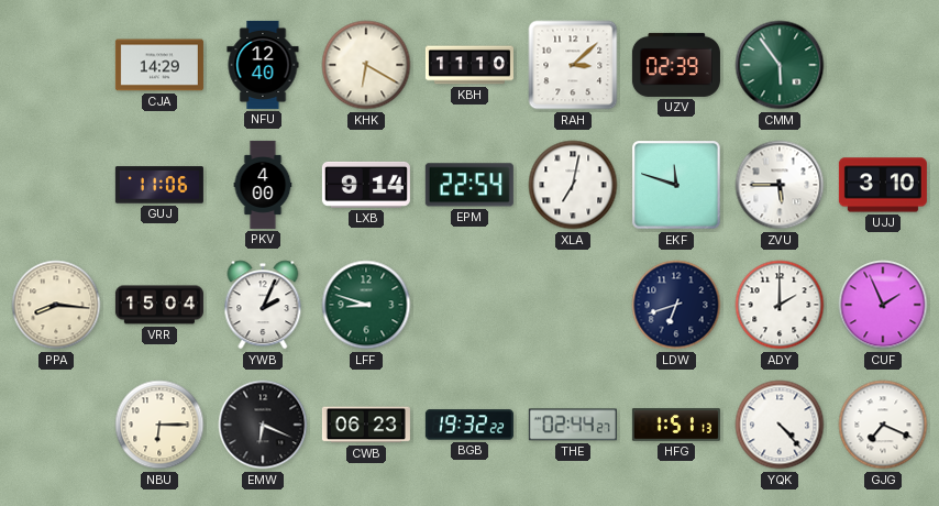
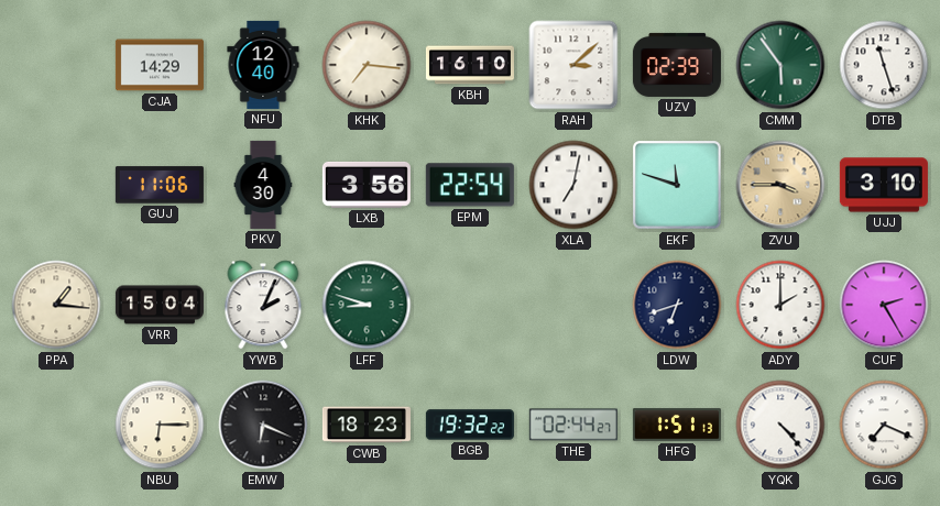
KHK: 6:20 -> 7:16
KBH: 11:10 -> 16:10
DTB: none -> 11:27
PKV: 4:00 -> 4:30
LXB: 9:14 -> 3:56
ZVU: 5:45 -> 3:45
ZVU dial: white -> champagne
PPA: 8:16 -> 1:16
CUF: 1:56 -> 2:25
CWB: 06:23 -> 18:23
